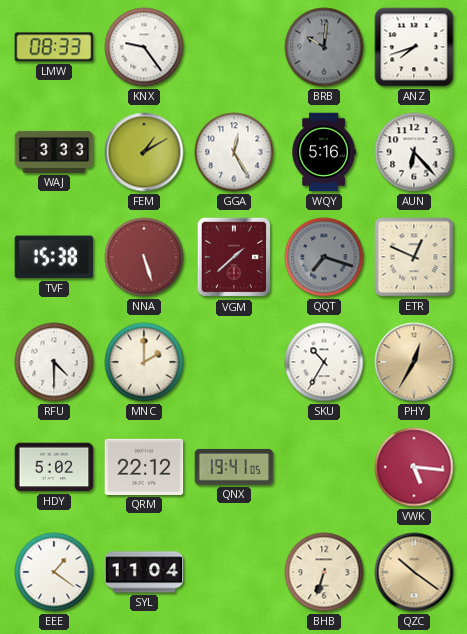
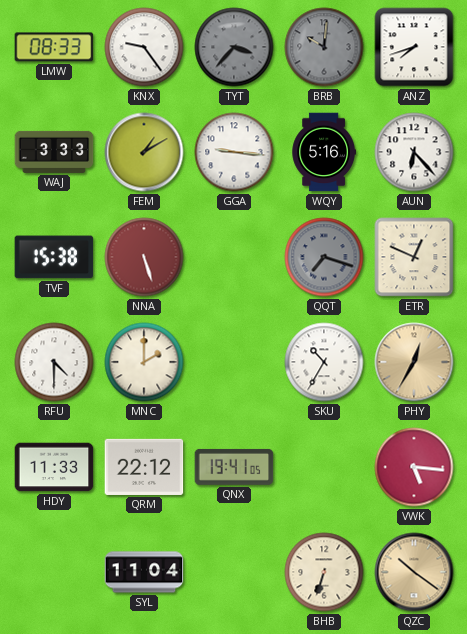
TYT: none -> 3:37
GGA: 12:25 -> 9:16
VGM: 1:38 -> none
HDY: 5:02 -> 11:33
EEE: 1:21 -> none
